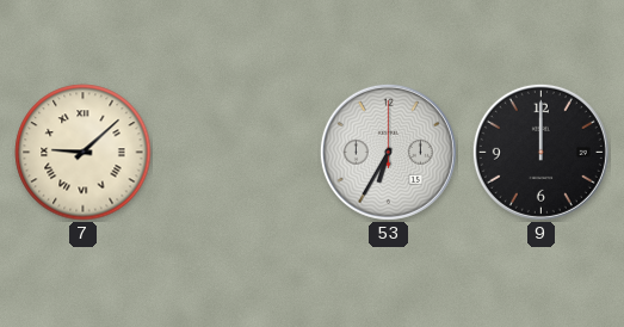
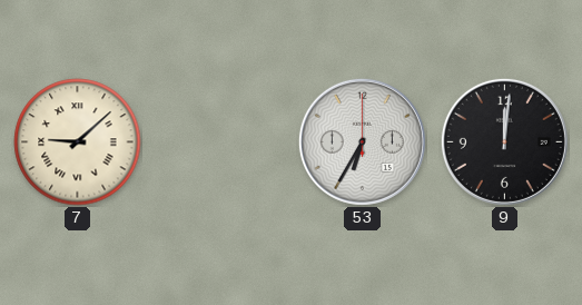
9: 12:00 -> 12:01
